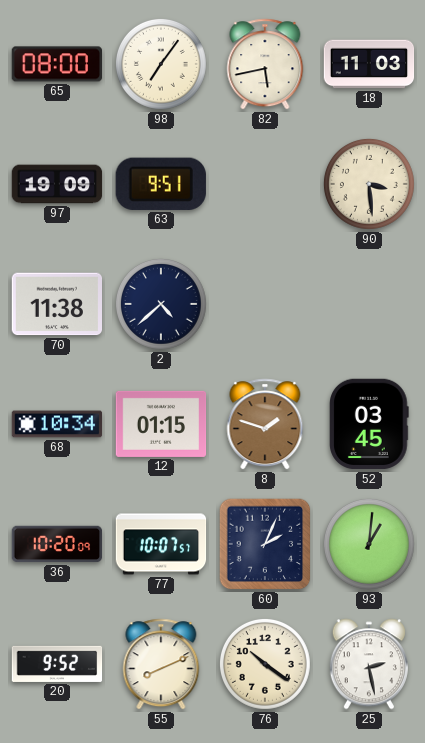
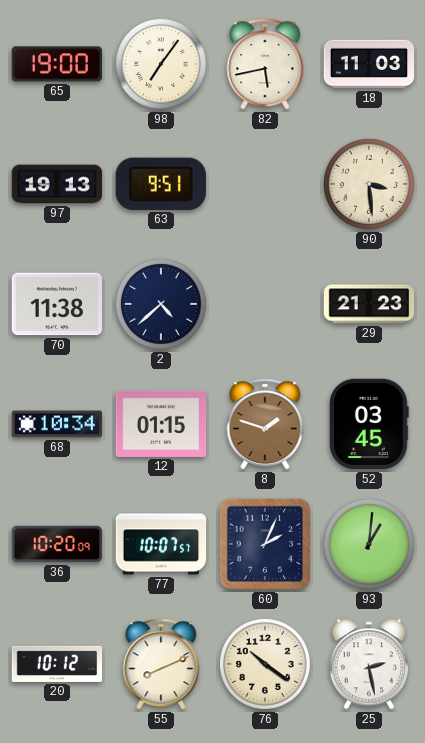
65: 08:00 -> 19:00
97: 19:09 -> 19:13
29: none -> 21:23
20: 9:52 -> 10:12
